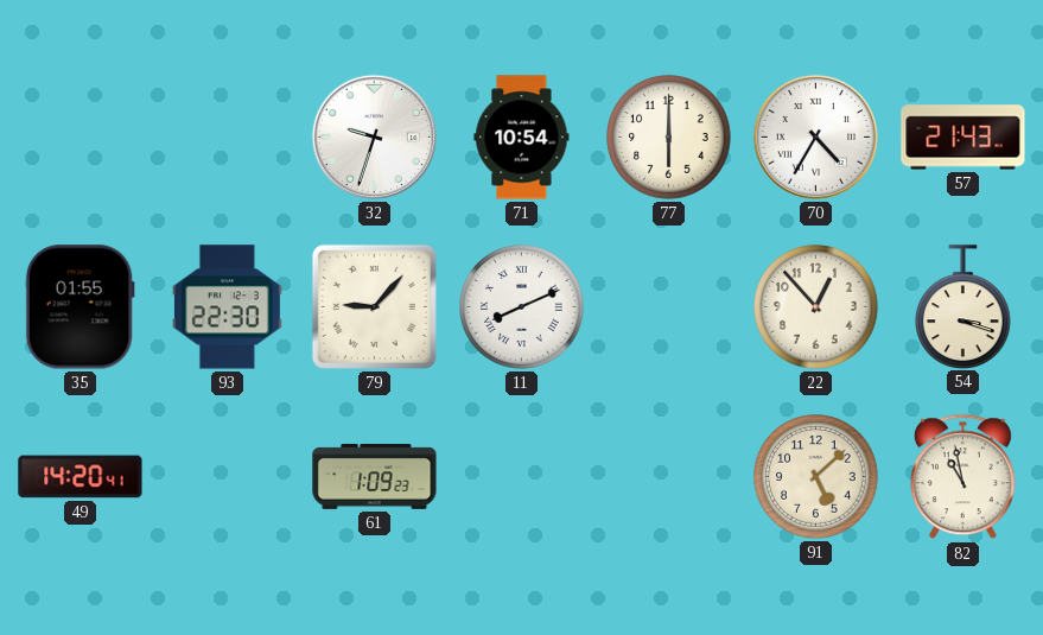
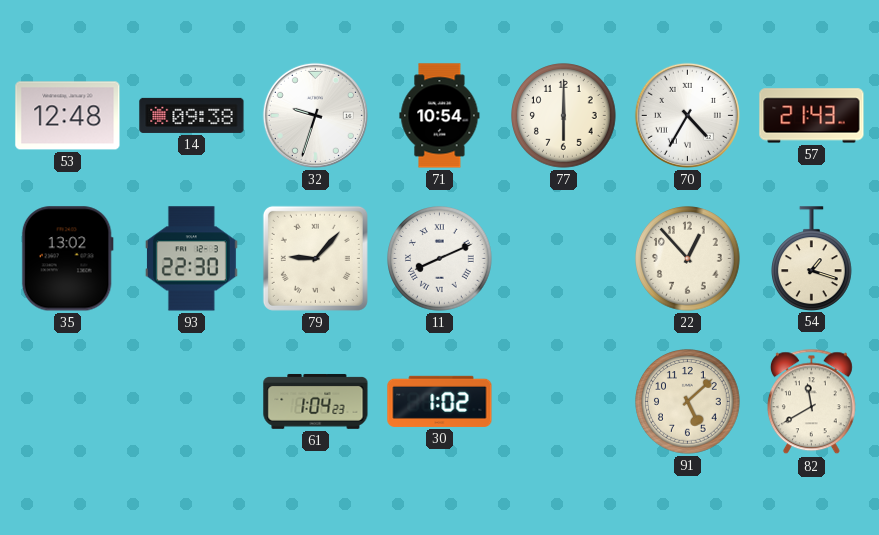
53: none -> 12:48
14: none -> 09:38
35: 01:55 -> 13:02
54: 3:18 -> 1:18
49: 14:20 -> none
61: 1:09 -> 1:04
30: none -> 1:02
82: 10:58 -> 11:40
